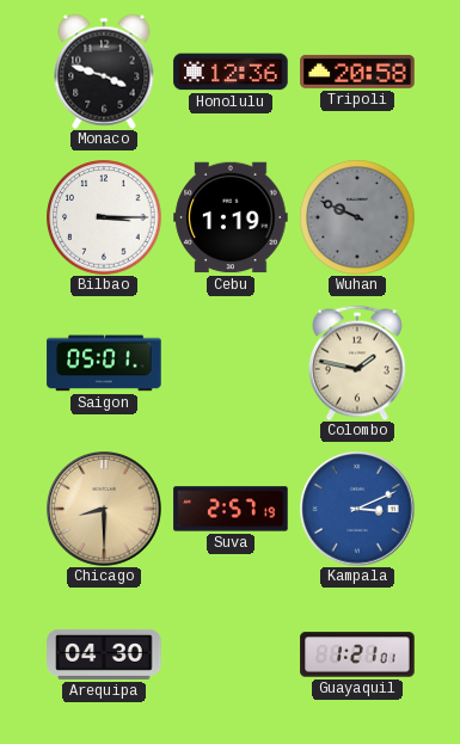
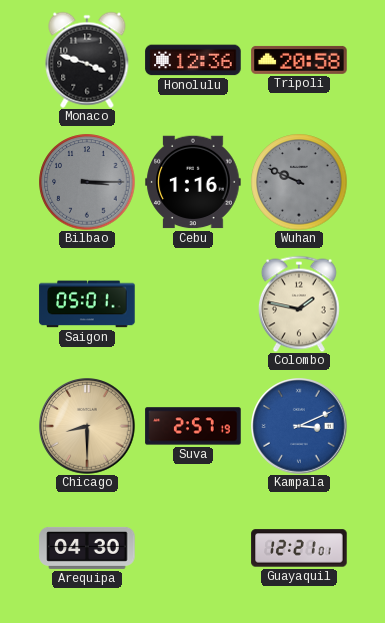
Bilbao dial: white -> grey
Cebu: 1:19 -> 1:16
Guayaquil: 1:21 -> 12:21
